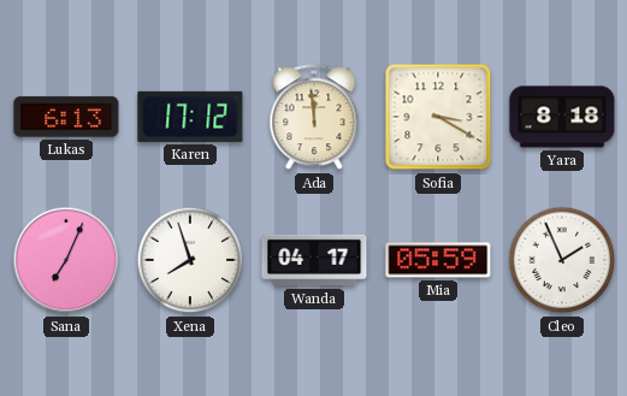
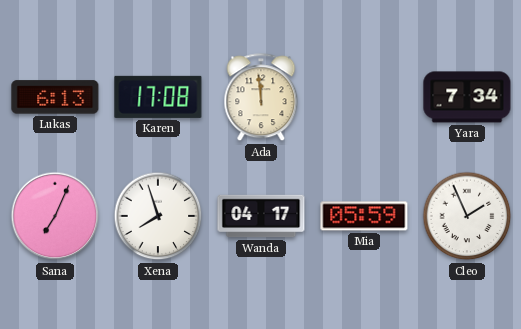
Karen: 17:12 -> 17:08
Sofia: 3:20 -> none
Yara: 8:18 -> 7:34
